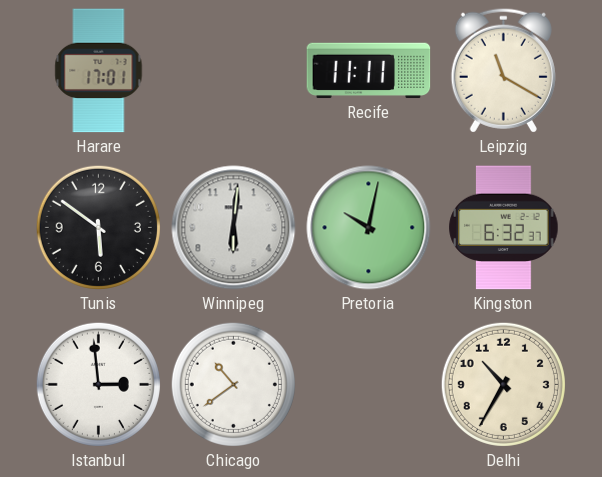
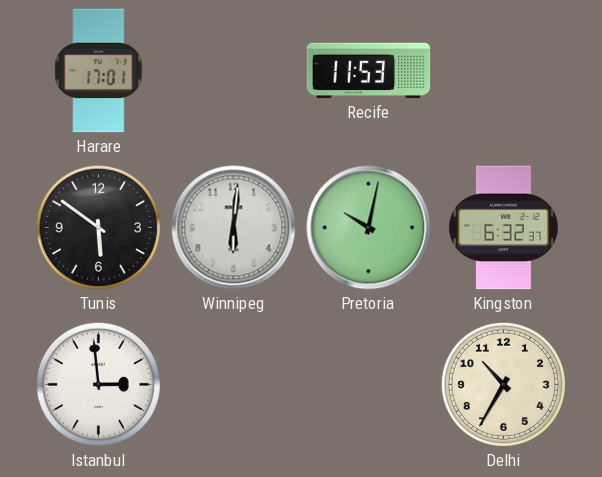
Recife: 11:11 -> 11:53
Leipzig: 11:20 -> none
Chicago: 10:39 -> none
